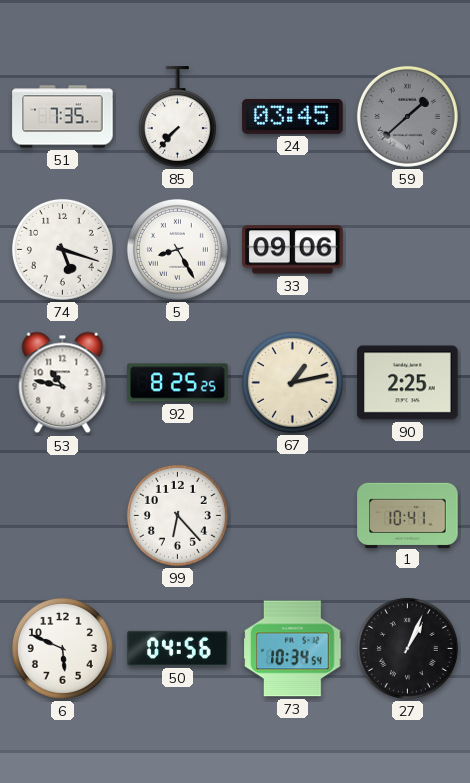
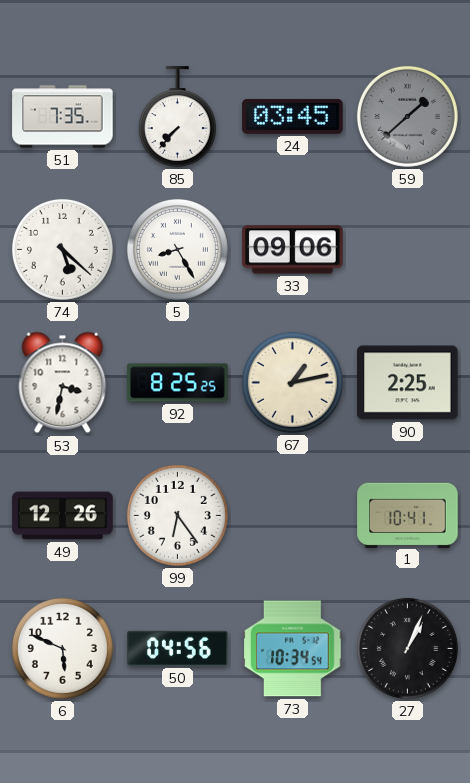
74: 5:18 -> 5:22
53: 10:47 -> 3:32
49: none -> 12:26
99: 6:23 -> 6:24
